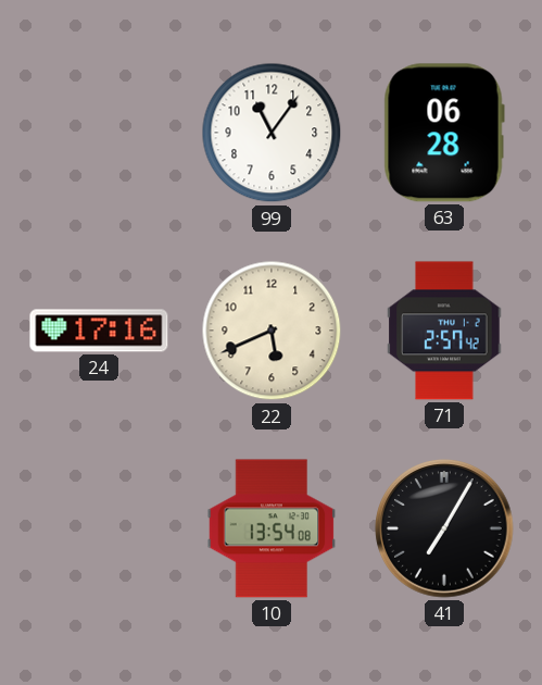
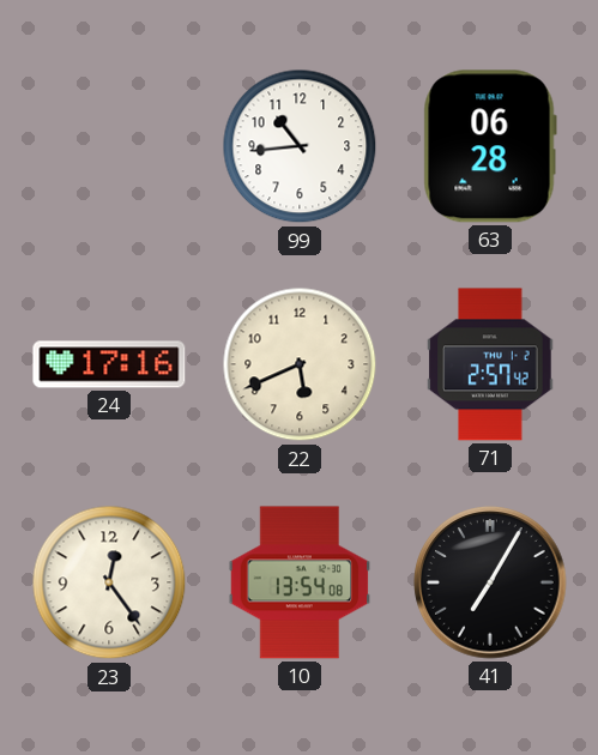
99: 11:06 -> 10:44
23: none -> 12:24
